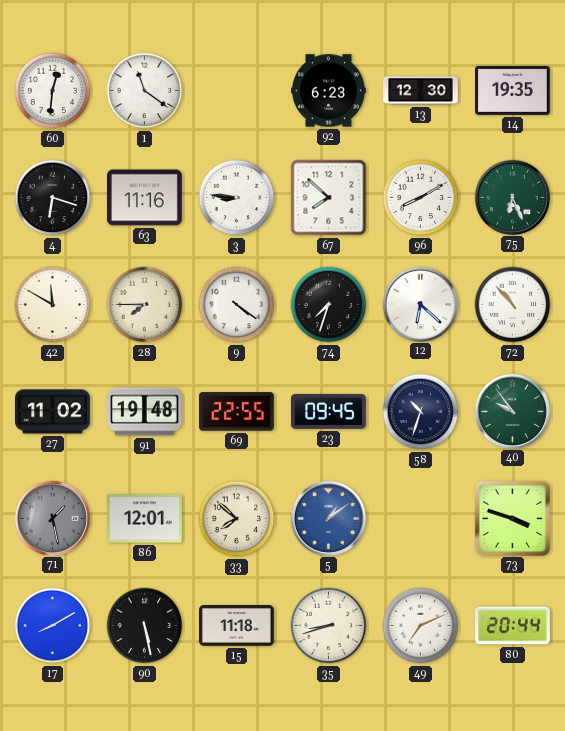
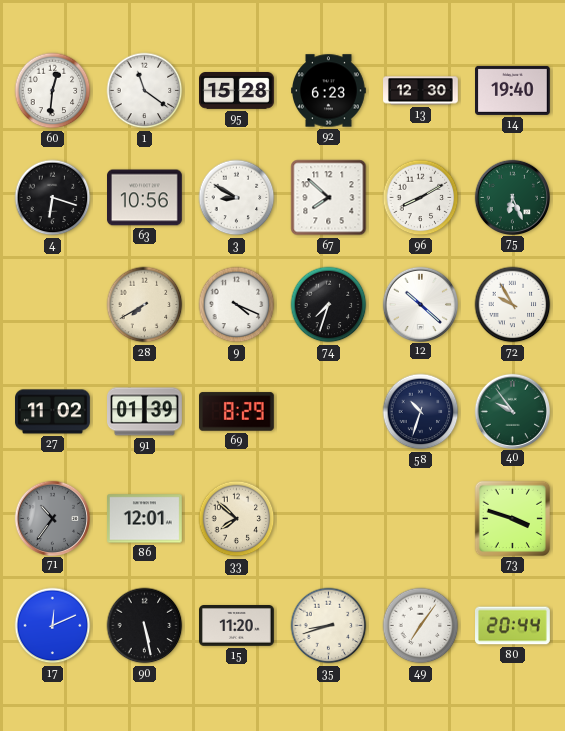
95: none -> 15:28
14: 19:35 -> 19:40
63: 11:16 -> 10:56
3: 8:46 -> 8:50
42: 11:50 -> none
28: 7:45 -> 7:40
9: 4:21 -> 4:19
12: 6:22 -> 10:22
72: 10:53 -> 9:55
91: 19:48 -> 01:39
69: 22:55 -> 8:29
23: 09:45 -> none
71: 1:28 -> 10:36
5: 1:09 -> none
17: 8:10 -> 12:11
15: 11:18 -> 11:20
49: 7:11 -> 7:06
